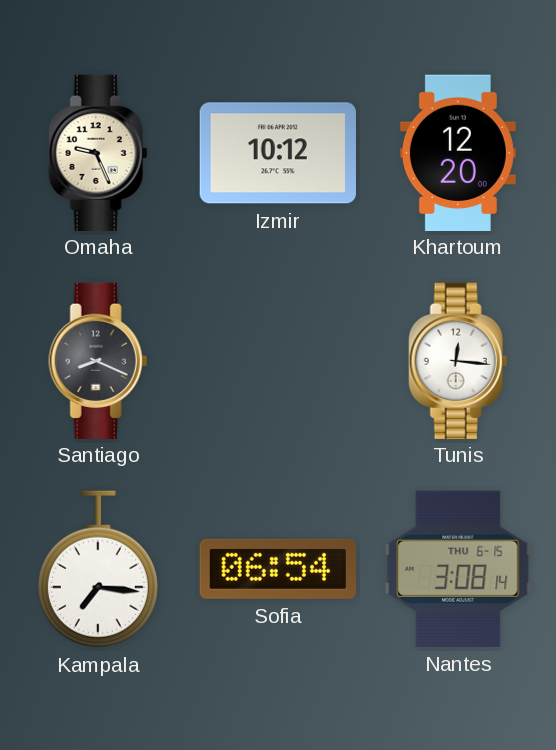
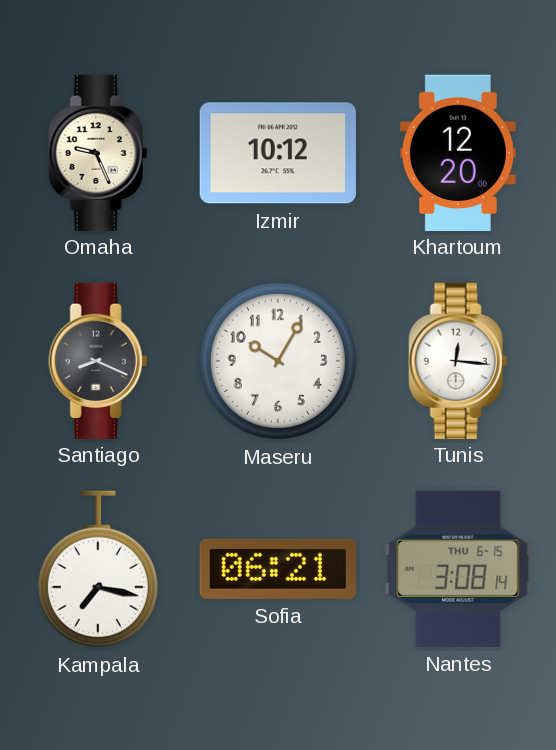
Maseru: none -> 10:05
Kampala: 7:16 -> 7:17
Sofia: 06:54 -> 06:21
